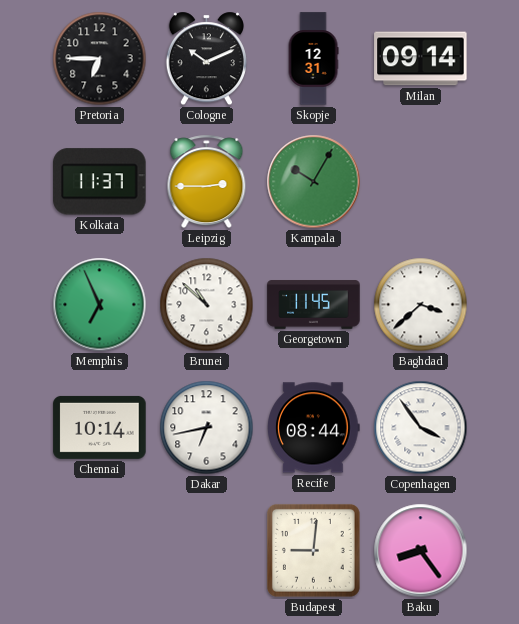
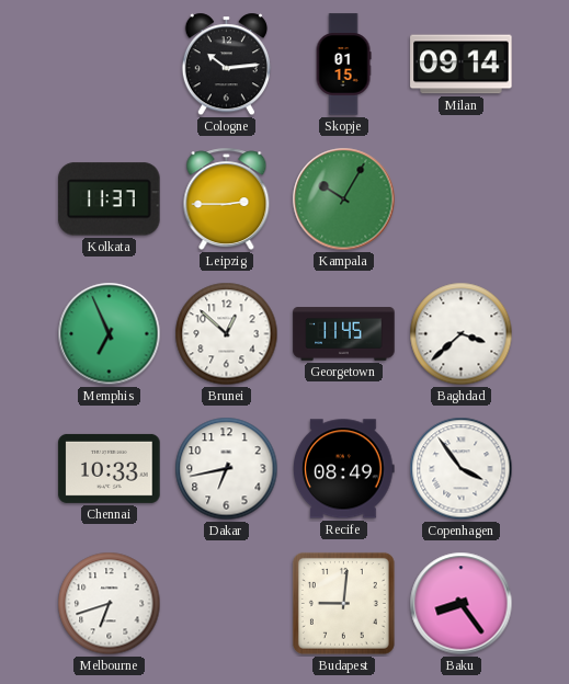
Pretoria: 6:45 -> none
Cologne: 10:11 -> 10:14
Skopje: 12:31 -> 01:15
Brunei: 10:52 -> 12:52
Chennai: 10:14 -> 10:33
Recife: 08:44 -> 08:49
Melbourne: none -> 6:42
